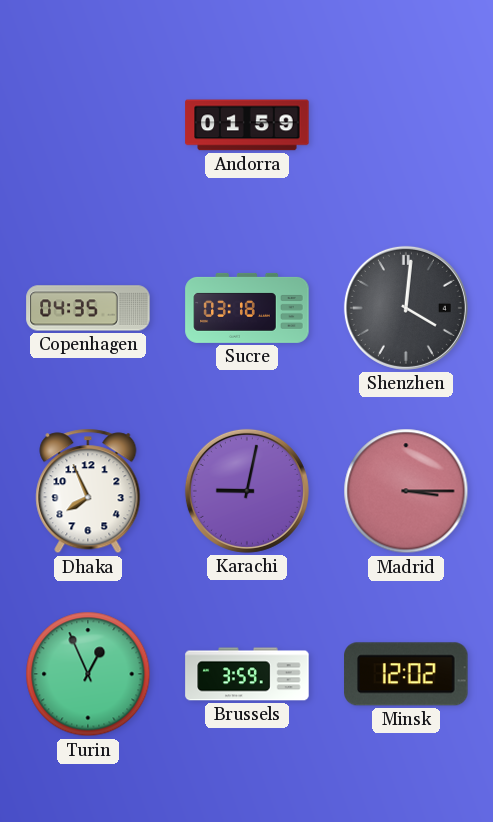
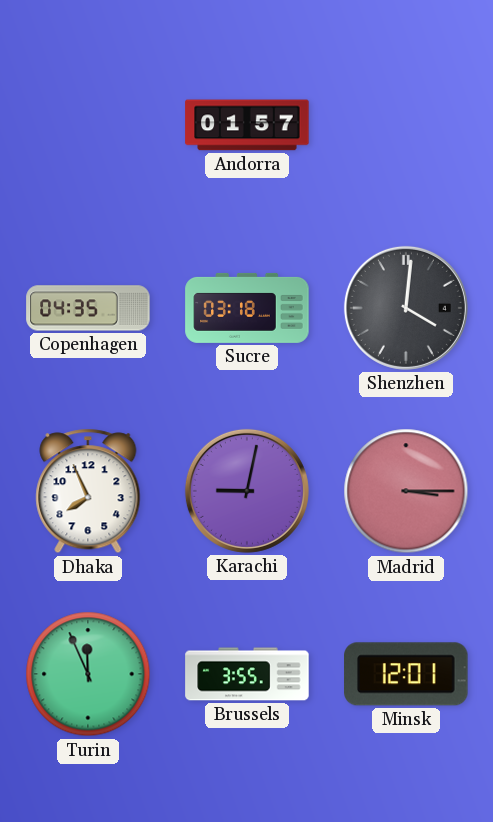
Andorra: 01:59 -> 01:57
Turin: 12:56 -> 11:56
Brussels: 3:59 -> 3:55
Minsk: 12:02 -> 12:01
